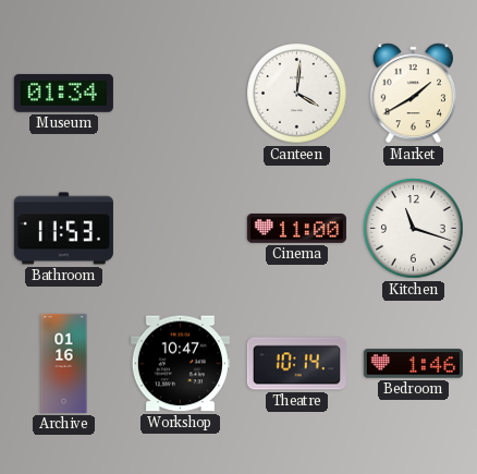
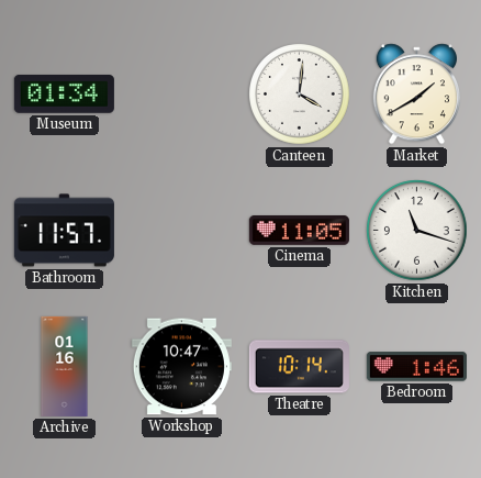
Bathroom: 11:53 -> 11:57
Cinema: 11:00 -> 11:05
